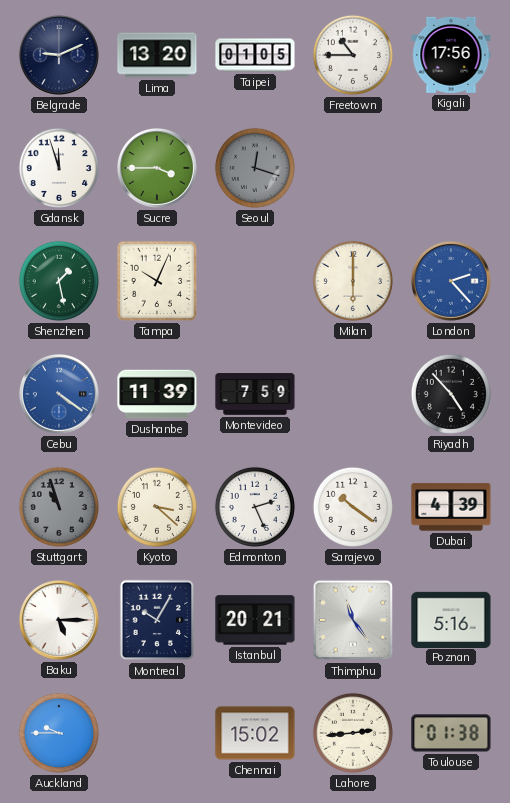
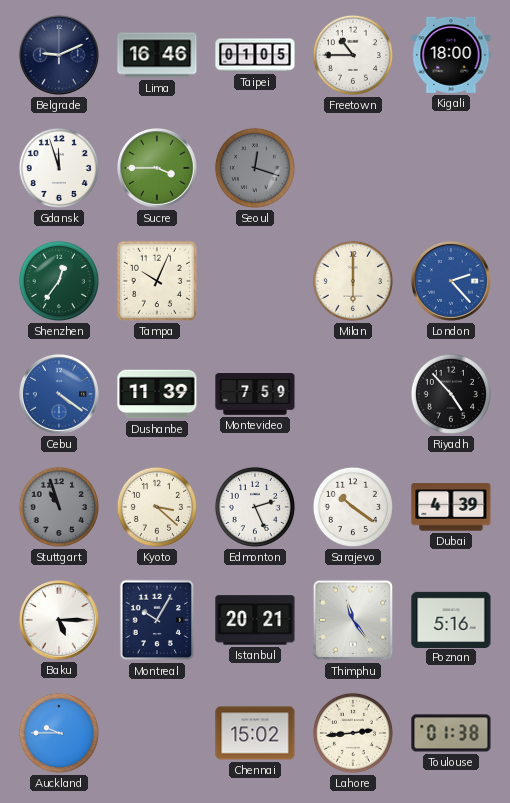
Lima: 13:20 -> 16:46
Kigali: 17:56 -> 18:00
Shenzhen: 1:28 -> 12:36
